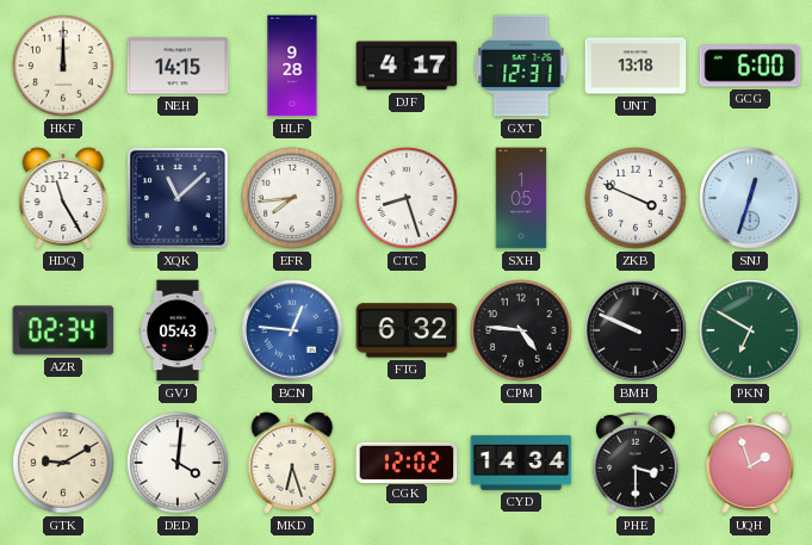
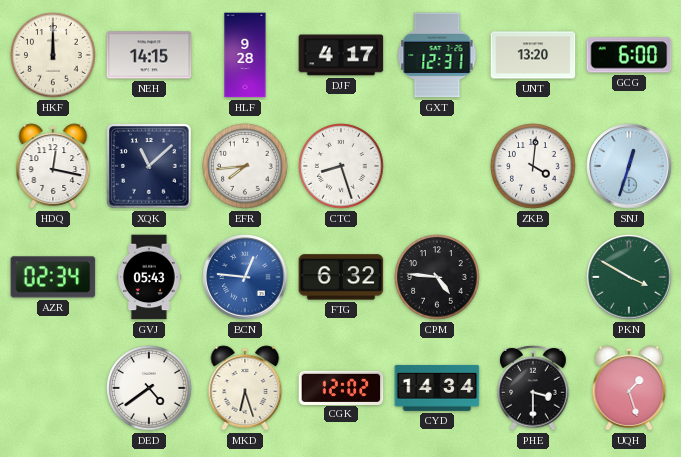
UNT: 13:18 -> 13:20
HDQ: 11:25 -> 12:17
SXH: 1:05 -> none
ZKB: 3:49 -> 4:01
BMH: 9:49 -> none
PKN: 6:50 -> 3:50
GTK: 9:10 -> none
DED: 4:01 -> 4:39
UQH: 1:57 -> 1:27
